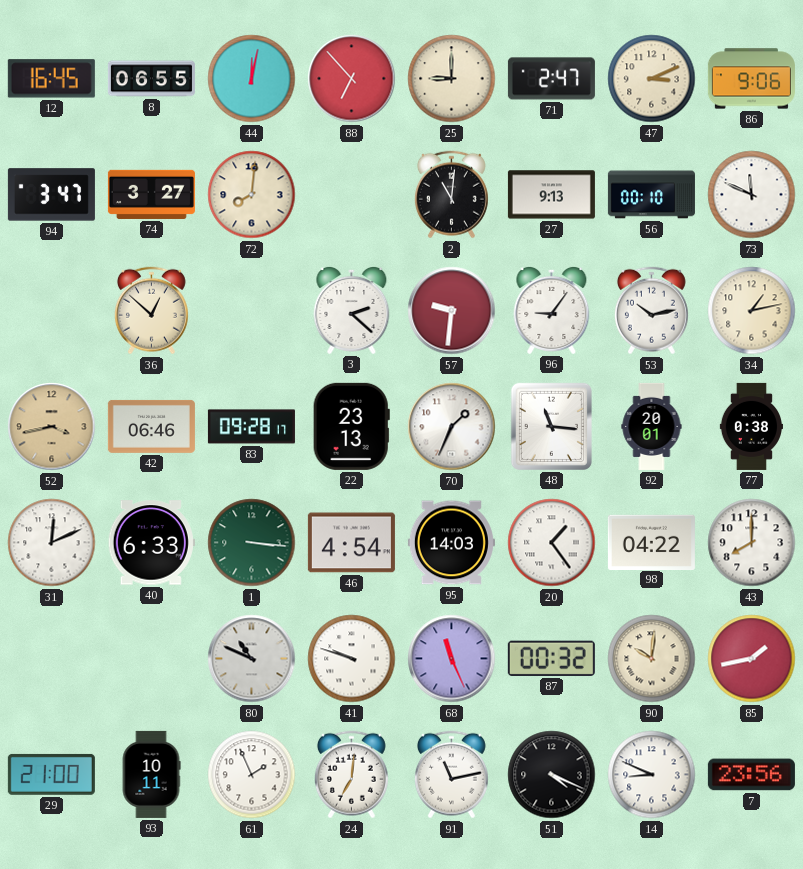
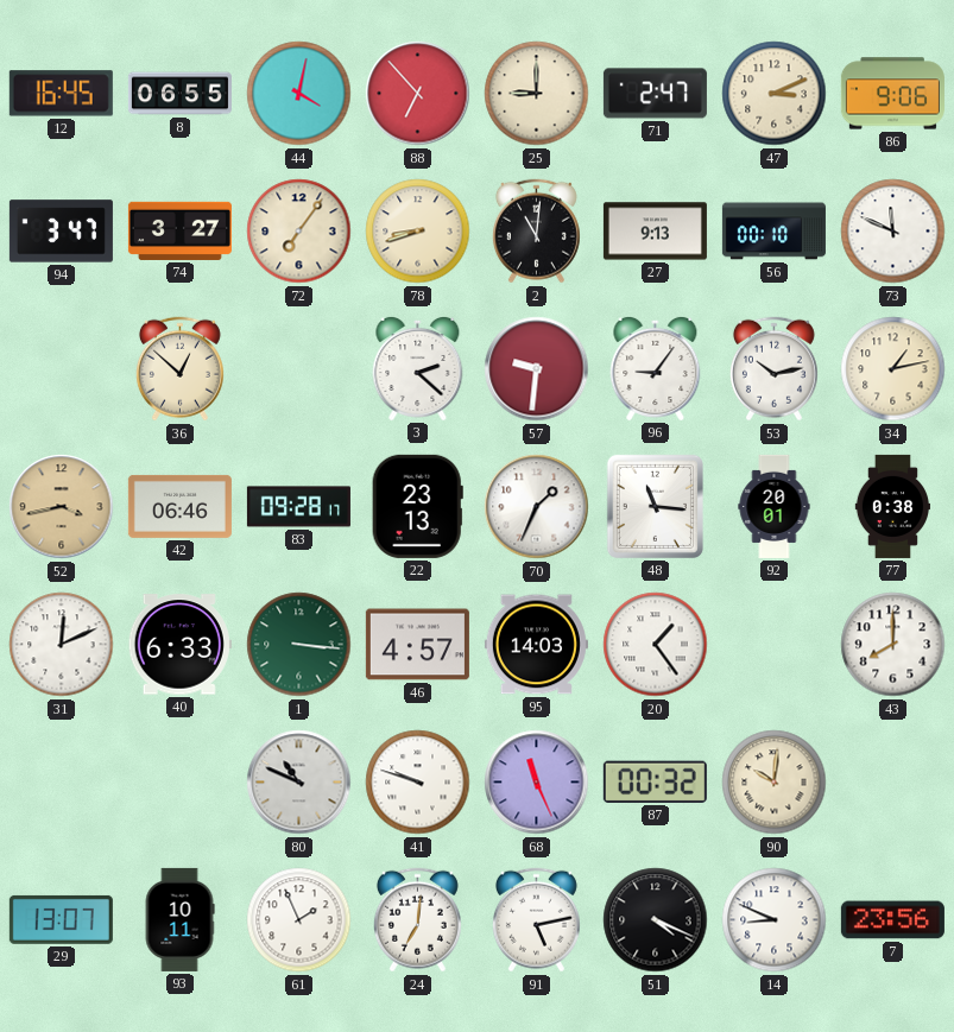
44: 12:02 -> 4:02
72: 8:01 -> 7:06
78: none -> 8:42
46: 4:54 -> 4:57
98: 04:22 -> none
85: 1:43 -> none
29: 21:00 -> 13:07
91: 11:13 -> 5:13
